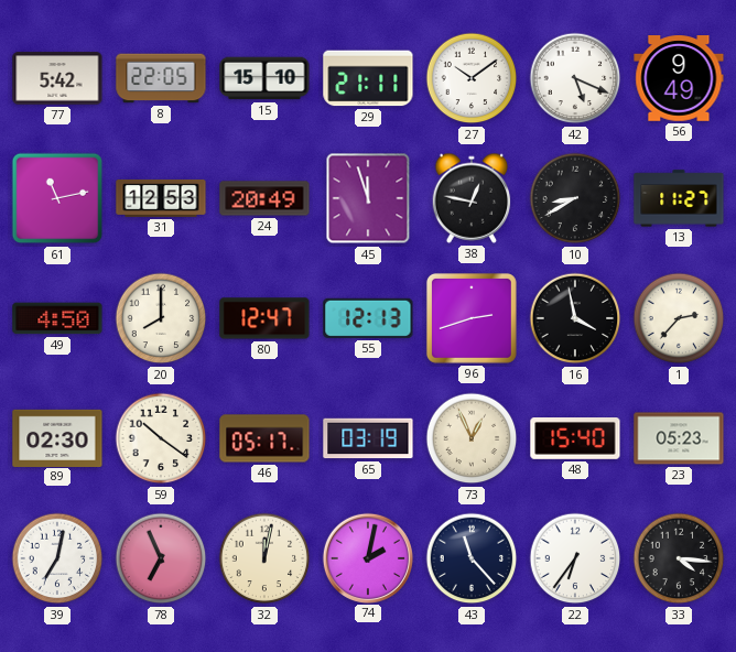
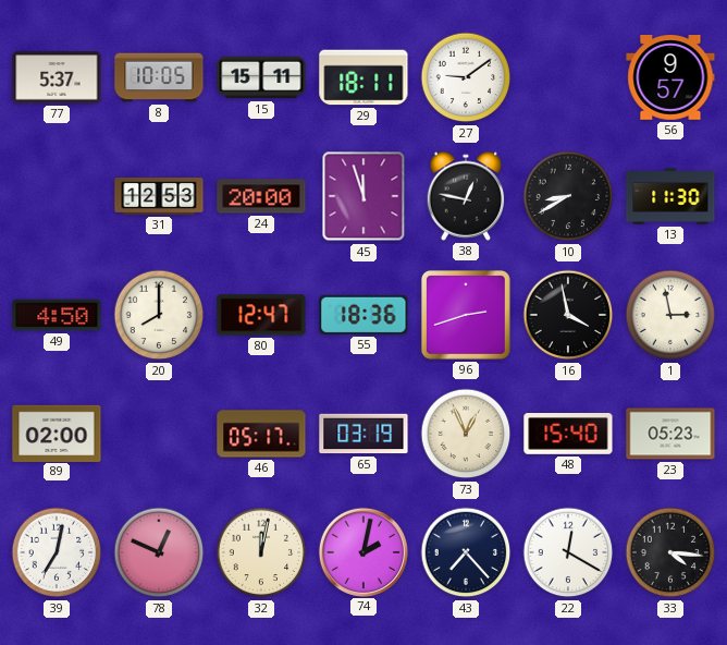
77: 5:42 -> 5:37
8: 22:05 -> 10:05
15: 15:10 -> 15:11
29: 21:11 -> 18:11
27: 10:09 -> 9:09
42: 5:19 -> none
56: 9:49 -> 9:57
61: 11:13 -> none
24: 20:49 -> 20:00
13: 11:27 -> 11:30
55: 12:13 -> 18:36
1: 2:37 -> 2:58
89: 02:30 -> 02:00
59: 10:21 -> none
78: 6:56 -> 12:49
43: 11:23 -> 7:23
22: 6:36 -> 12:20
